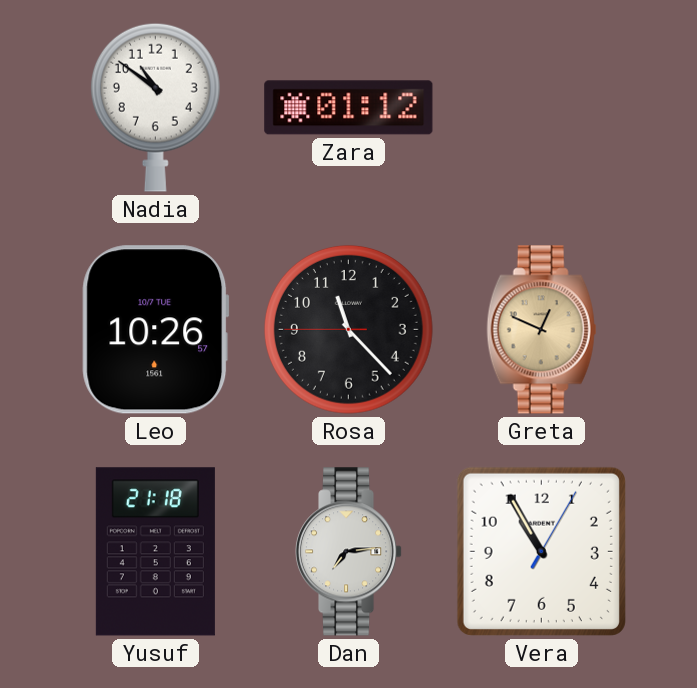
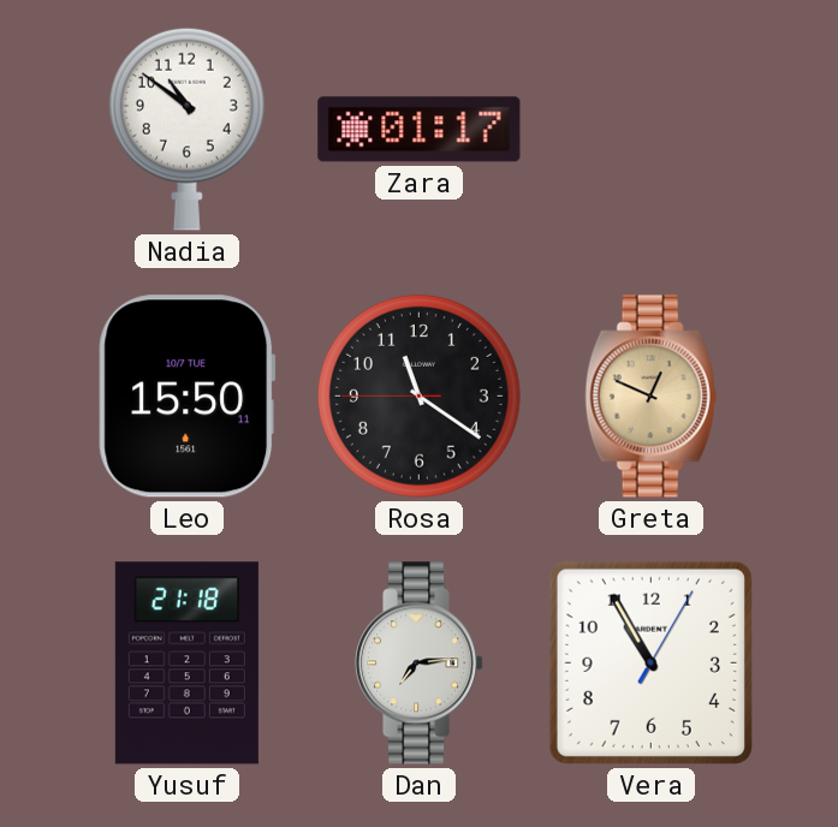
Zara: 01:12 -> 01:17
Leo: 10:26 -> 15:50
Rosa: 11:22 -> 11:20
